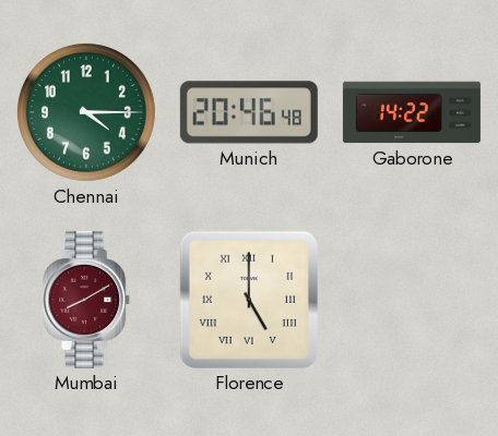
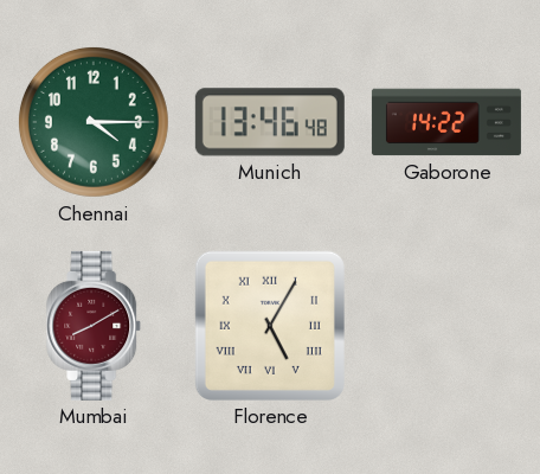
Munich: 20:46 -> 13:46
Florence: 5:00 -> 5:05
